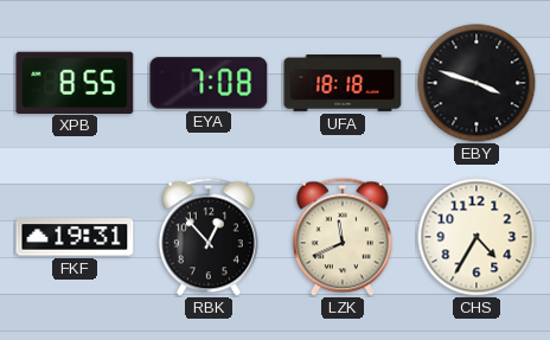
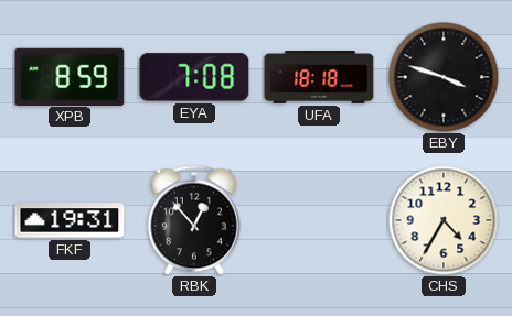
XPB: 8:55 -> 8:59
LZK: 11:41 -> none
